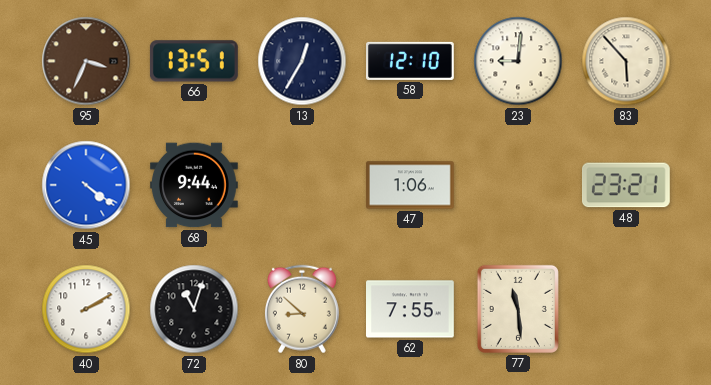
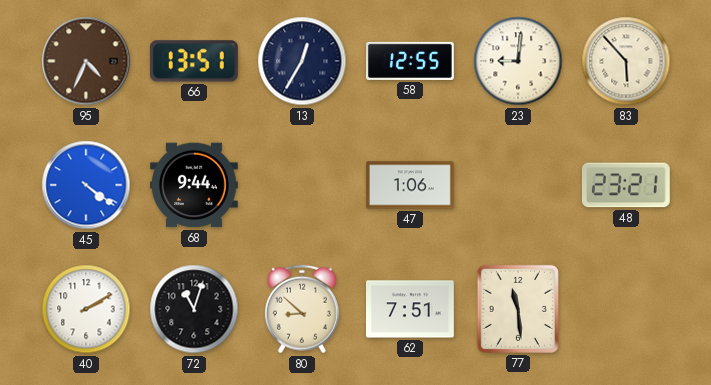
95: 3:34 -> 4:34
58: 12:10 -> 12:55
62: 7:55 -> 7:51
